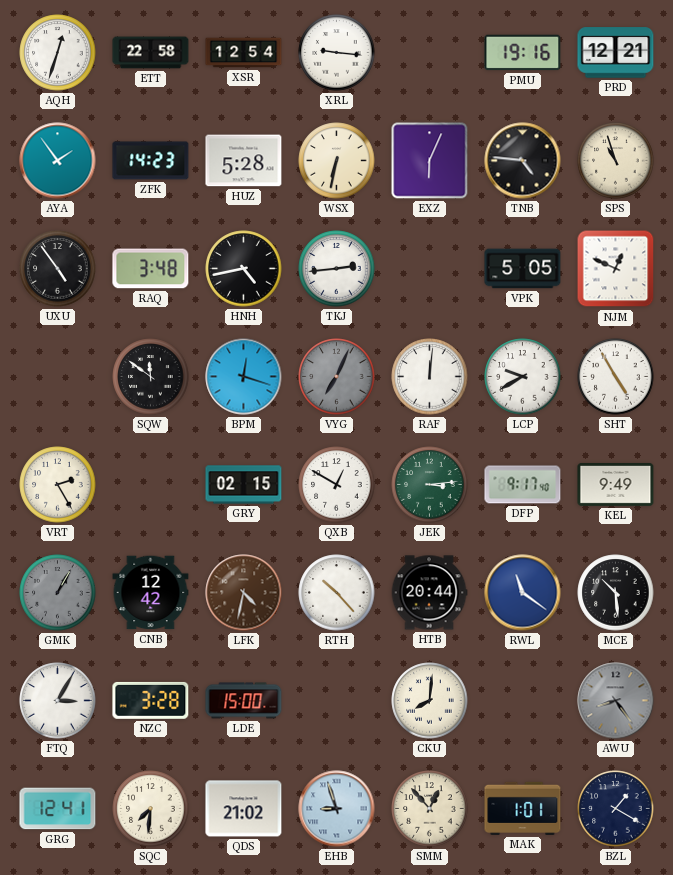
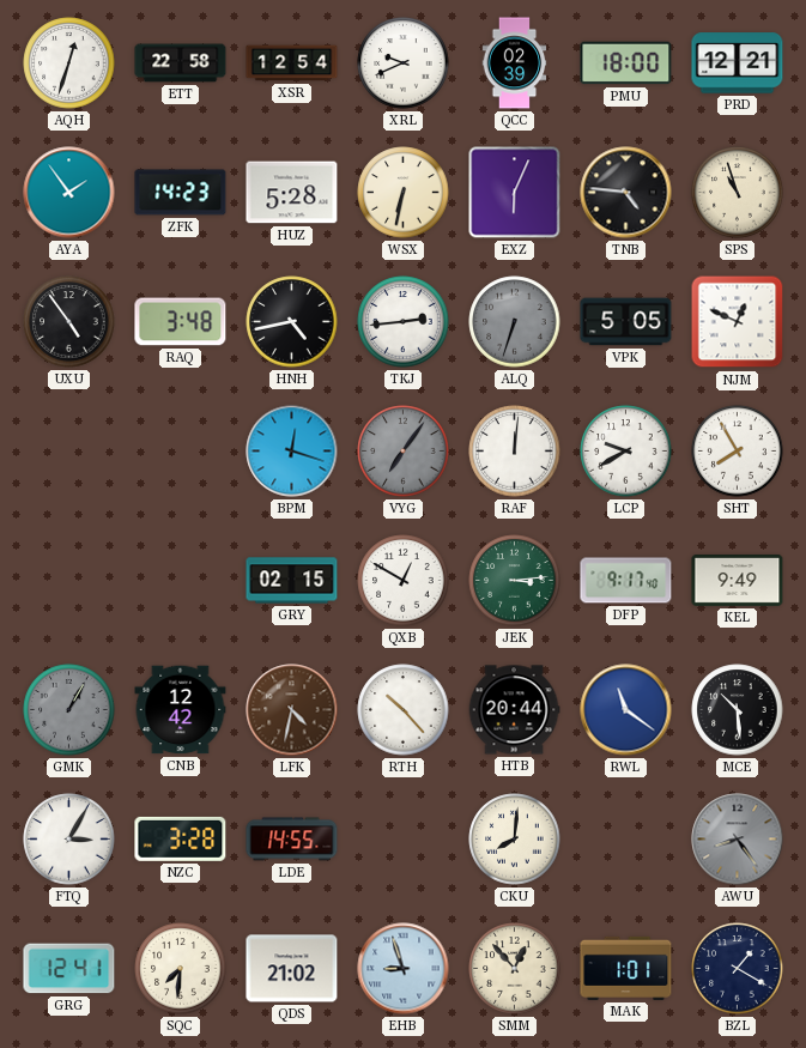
XRL: 9:16 -> 9:41
QCC: none -> 02:39
PMU: 19:16 -> 18:00
ALQ: none -> 6:33
SQW: 11:51 -> none
VYG: 7:04 -> 7:06
SHT: 4:55 -> 7:55
VRT: 2:25 -> none
LDE: 15:00 -> 14:55
